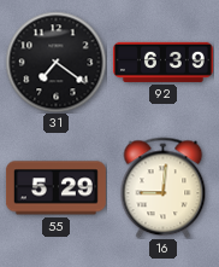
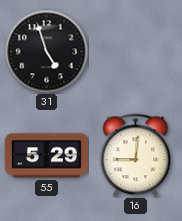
31: 7:21 -> 4:57
92: 6:39 -> none
